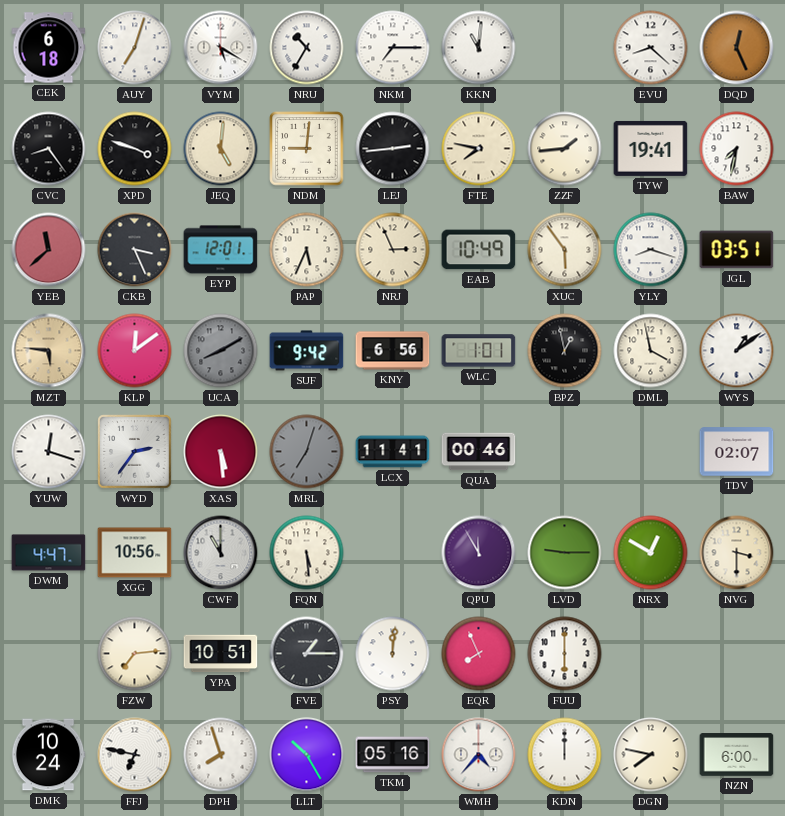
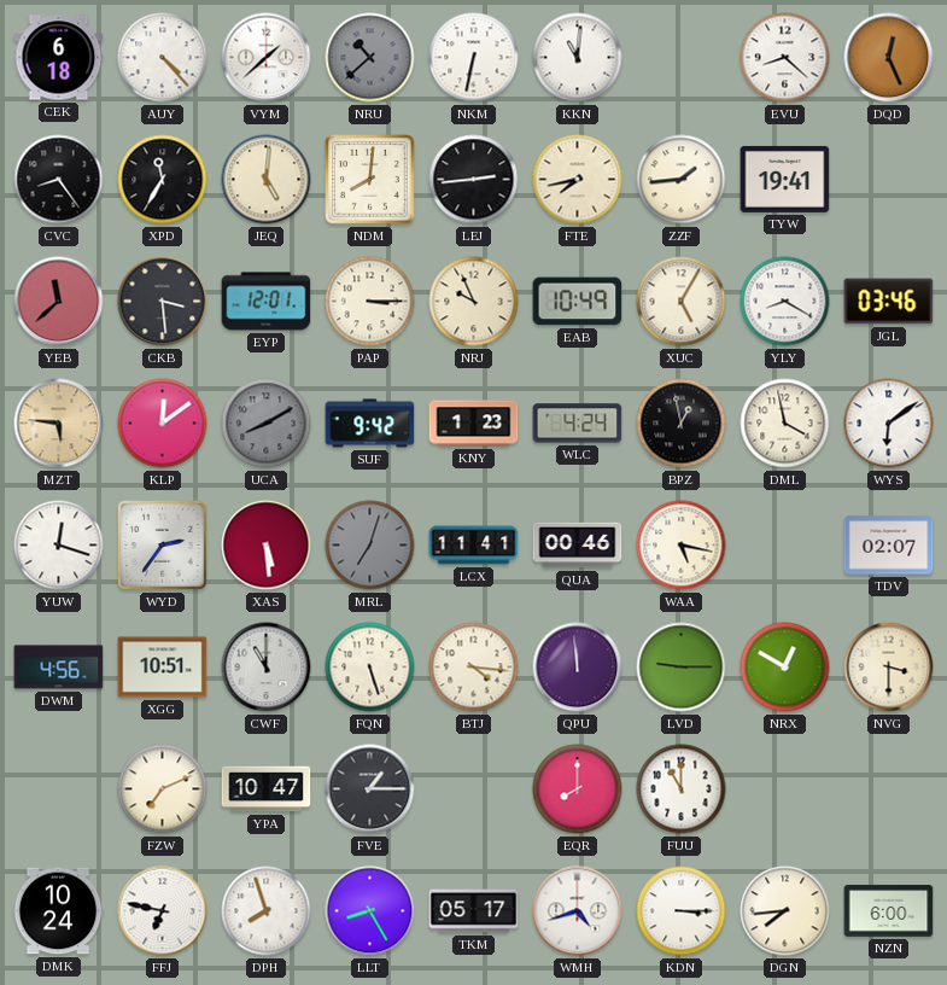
AUY: 7:03 -> 4:23
VYM: 5:20 -> 1:38
NRU: 10:35 -> 10:38
NRU dial: white -> grey
NKM: 7:15 -> 6:32
XPD: 3:48 -> 11:35
NDM: 9:01 -> 8:01
FTE: 7:47 -> 7:43
BAW: 7:32 -> none
CKB: 3:26 -> 3:29
PAP: 5:34 -> 3:15
NRJ: 2:56 -> 9:56
XUC: 5:54 -> 5:05
YLY: 8:18 -> 8:20
JGL: 03:51 -> 03:46
KNY: 6:56 -> 1:23
WLC: 1:01 -> 4:24
WYS: 1:09 -> 6:09
WAA: none -> 5:17
DWM: 4:47 -> 4:56
XGG: 10:56 -> 10:51
FQN: 5:29 -> 5:27
BTJ: none -> 4:16
QPU: 11:55 -> 11:59
FZW: 7:14 -> 7:11
YPA: 10:51 -> 10:47
PSY: 12:01 -> none
EQR: 7:56 -> 8:00
FUU: 6:00 -> 11:00
LLT: 10:25 -> 8:25
TKM: 05:16 -> 05:17
WMH: 4:37 -> 4:42
KDN: 12:00 -> 3:15
DGN: 7:47 -> 7:44
